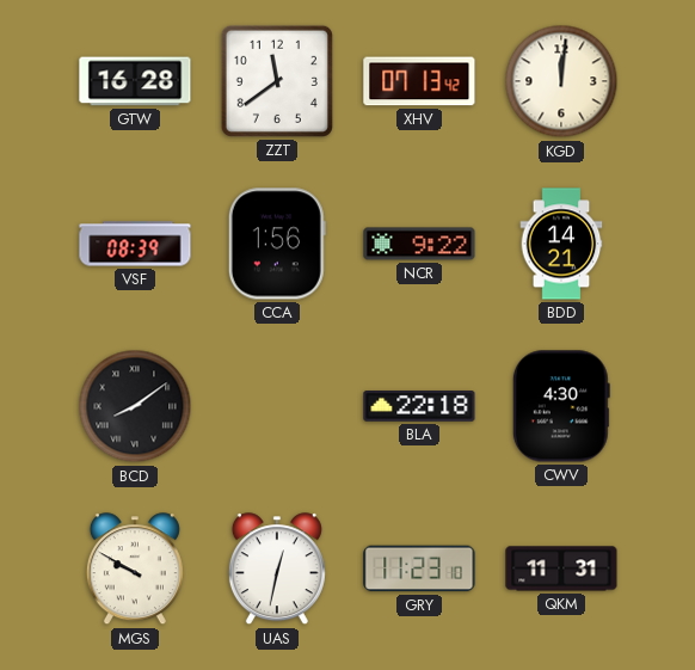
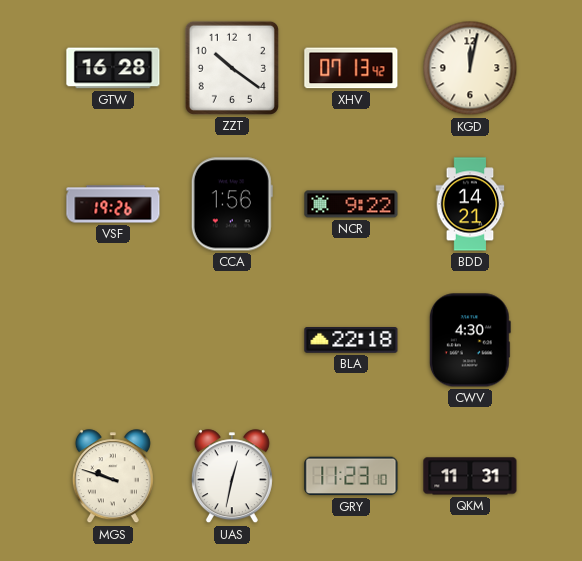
ZZT: 11:39 -> 10:21
KGD: 12:01 -> 12:02
VSF: 08:39 -> 19:26
BCD: 8:09 -> none
MGS: 9:50 -> 9:48
